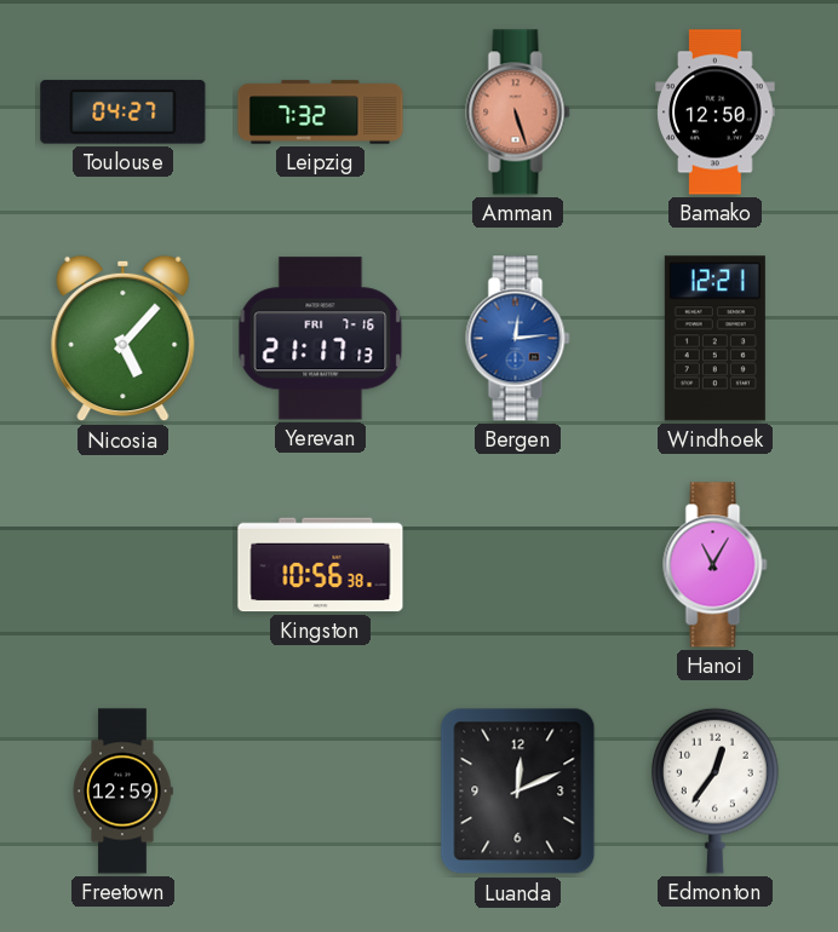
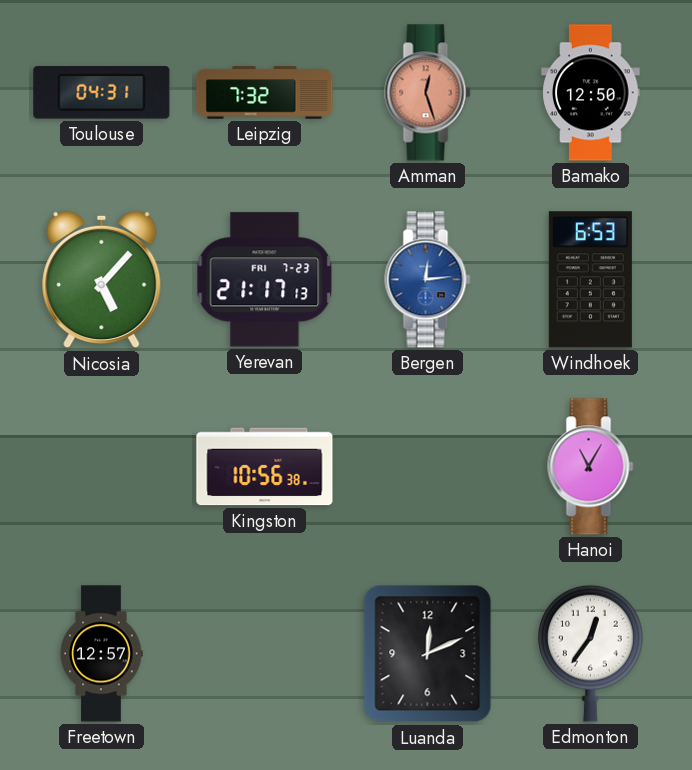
Toulouse: 04:27 -> 04:31
Amman: 5:27 -> 12:27
Yerevan date: FRI 7-16 -> FRI 7-23
Windhoek: 12:21 -> 6:53
Freetown: 12:59 -> 12:57
